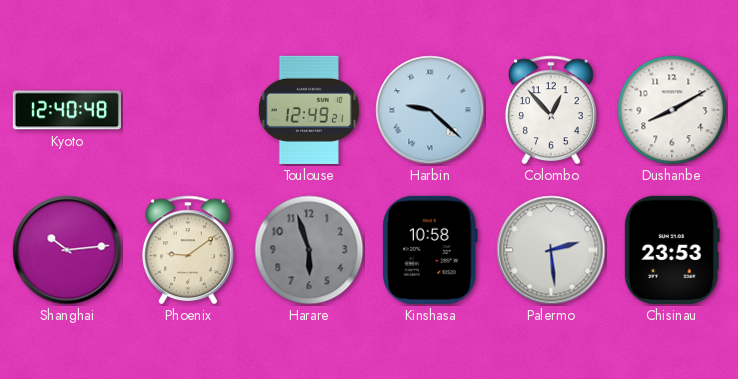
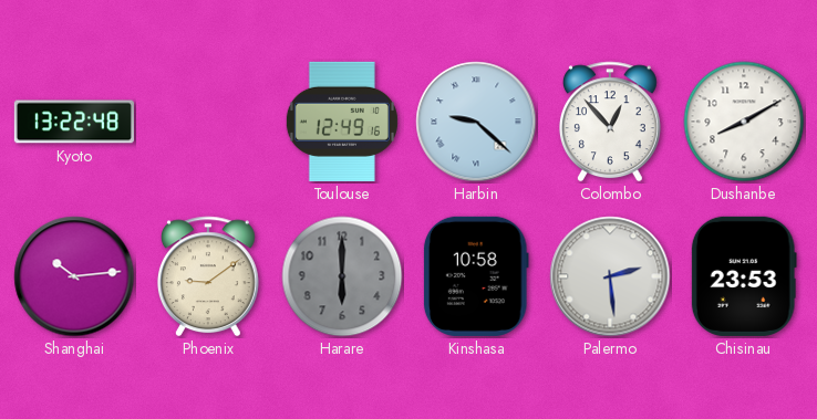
Kyoto: 12:40 -> 13:22
Toulouse: 12:49:21 -> 12:49:16
Harare: 5:57 -> 6:00
